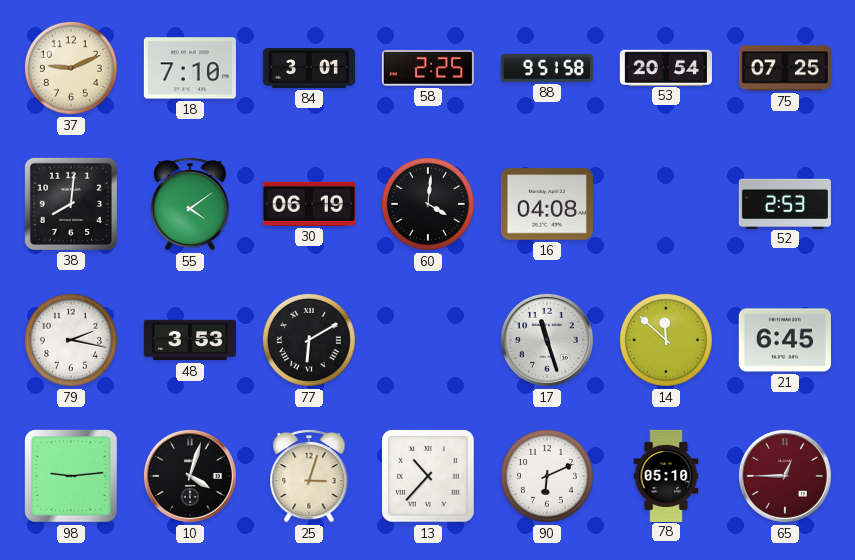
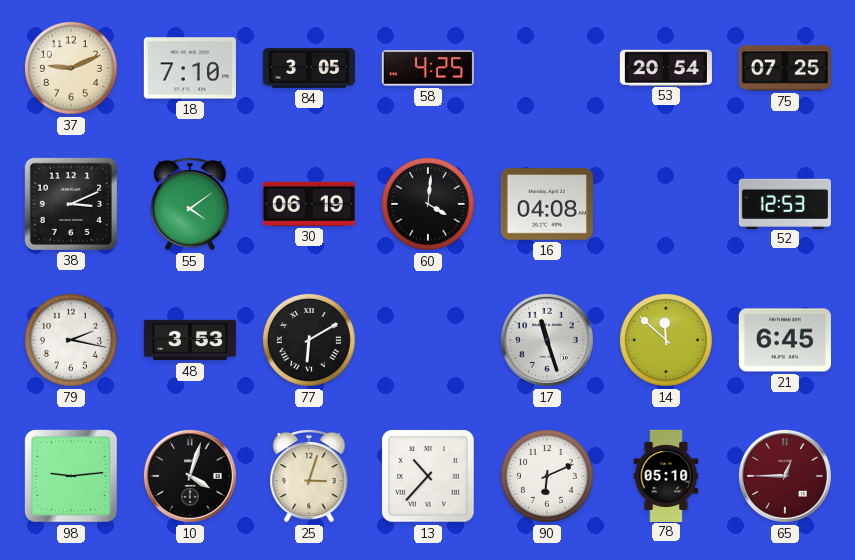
84: 3:01 -> 3:05
58: 2:25 -> 4:25
88: 9:51 -> none
38: 8:01 -> 3:11
52: 2:53 -> 12:53
